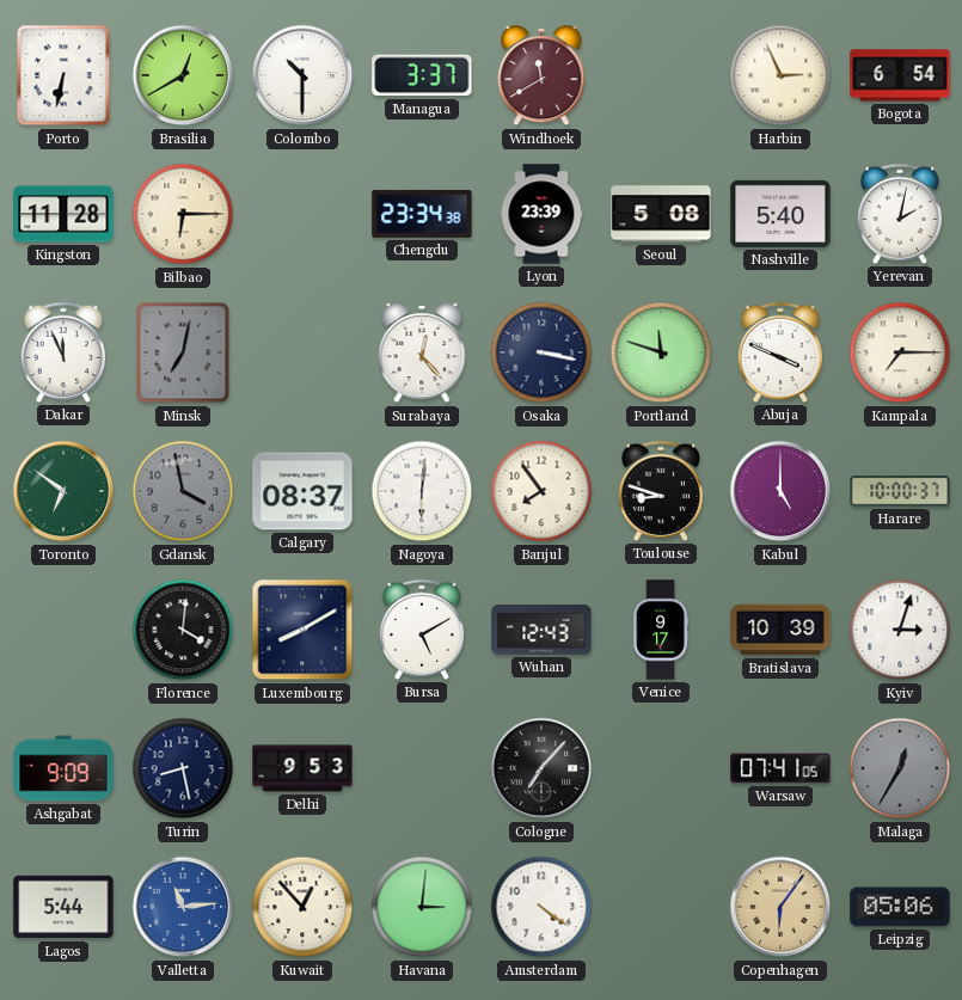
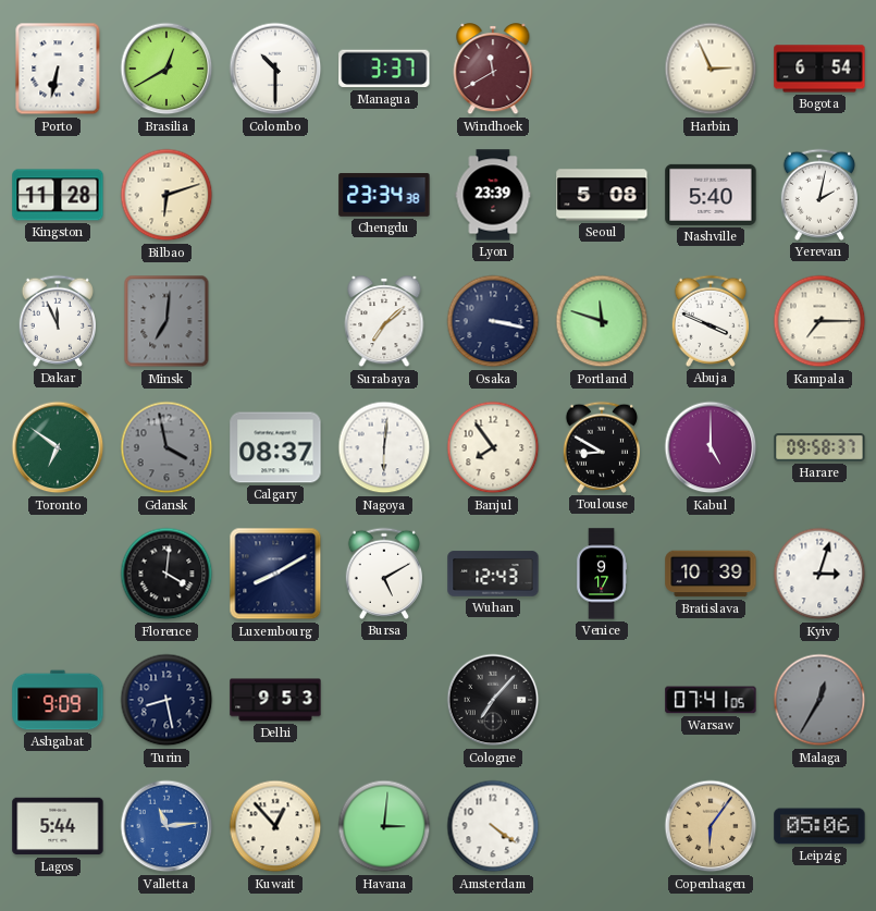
Bilbao: 6:15 -> 6:12
Minsk: 7:02 -> 7:01
Surabaya: 12:23 -> 7:08
Toulouse: 8:48 -> 8:50
Harare: 10:00 -> 09:58
